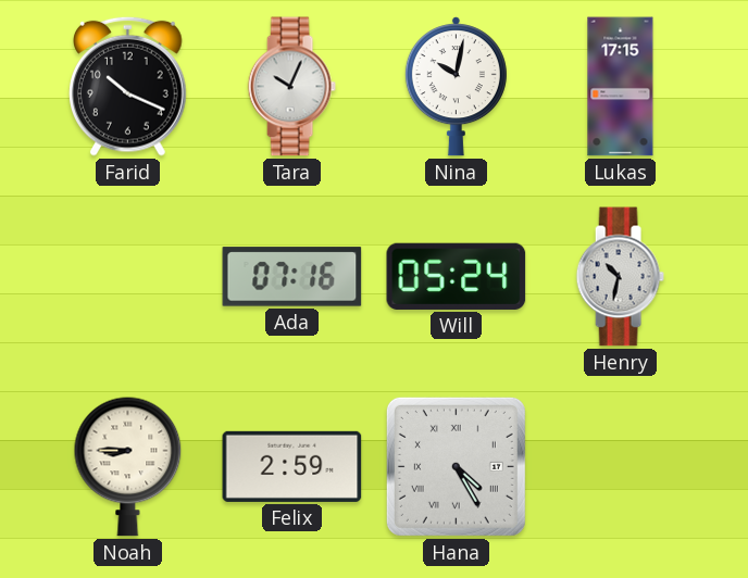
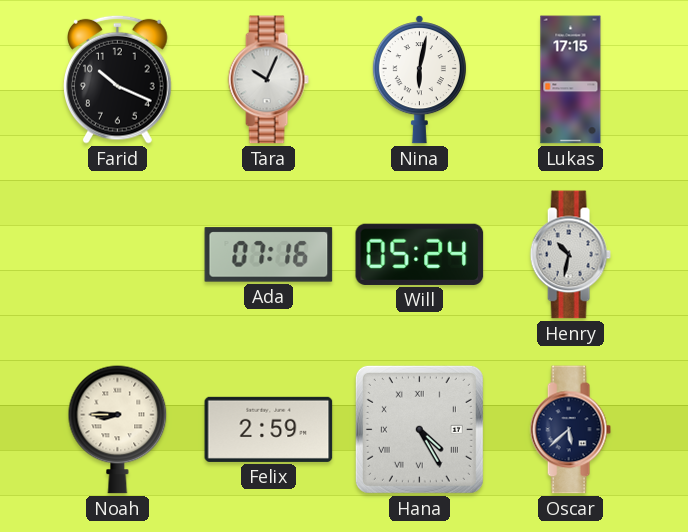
Nina: 10:02 -> 6:02
Oscar: none -> 5:38
